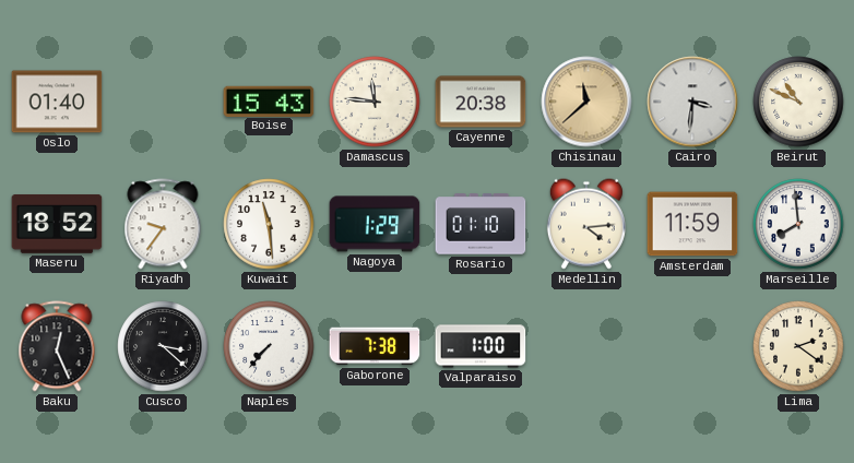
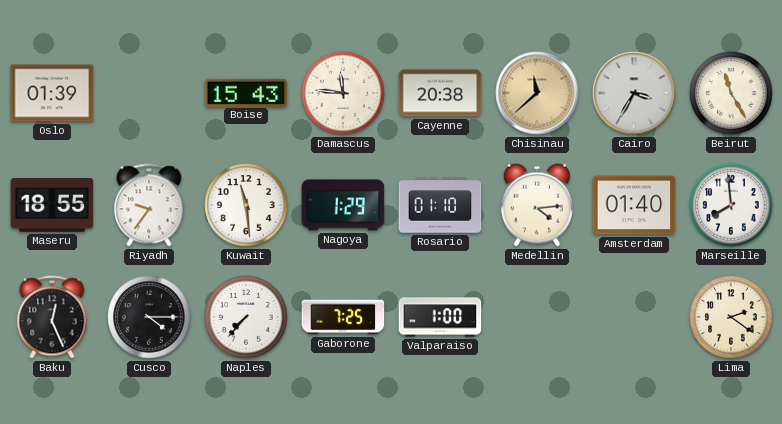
Oslo: 01:40 -> 01:39
Cairo: 3:31 -> 3:35
Beirut: 10:49 -> 11:25
Maseru: 18:52 -> 18:55
Amsterdam: 11:59 -> 01:40
Cusco: 3:22 -> 4:15
Gaborone: 7:38 -> 7:25
